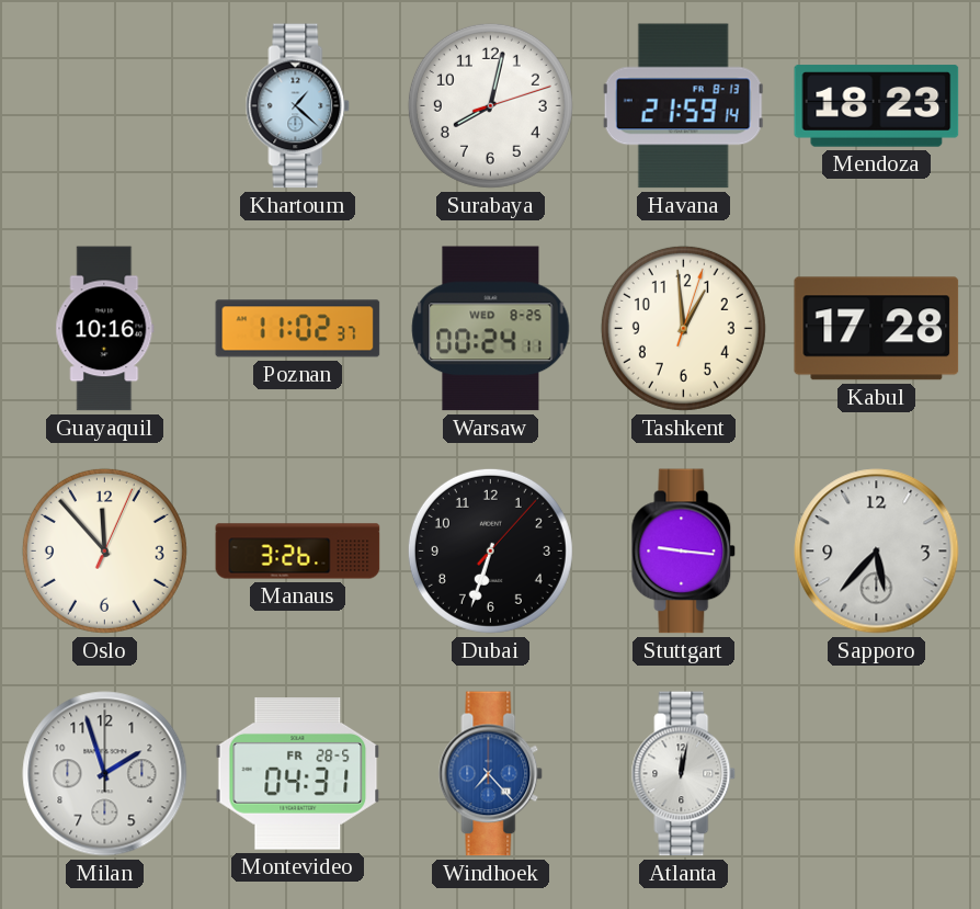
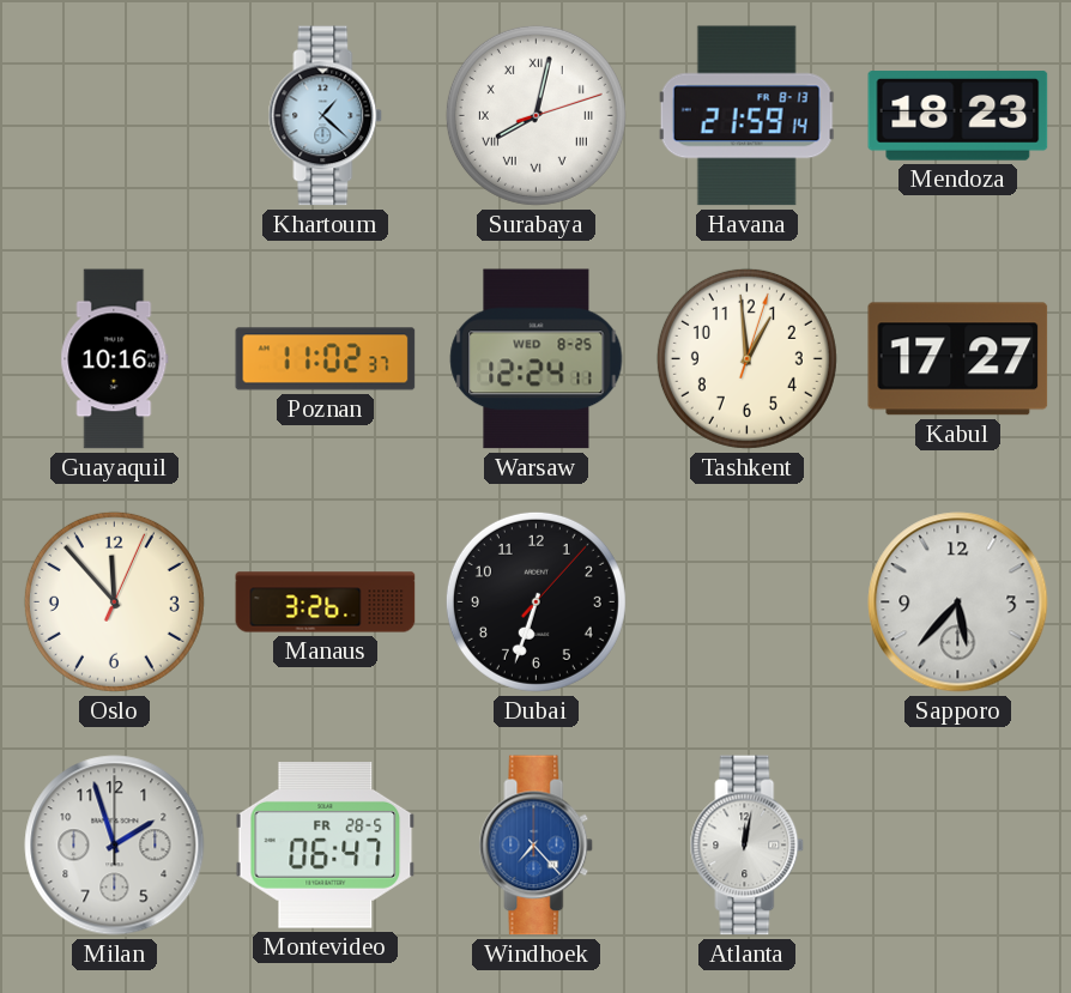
Surabaya numerals: Arabic -> Roman
Warsaw: 00:24 -> 12:24
Kabul: 17:28 -> 17:27
Stuttgart: 9:16 -> none
Montevideo: 04:31 -> 06:47
